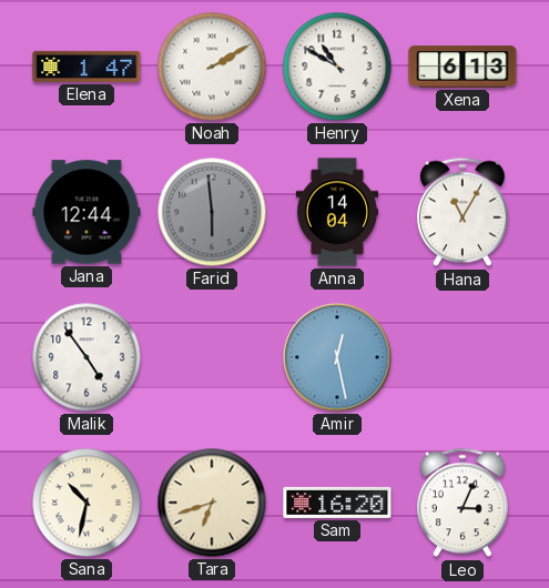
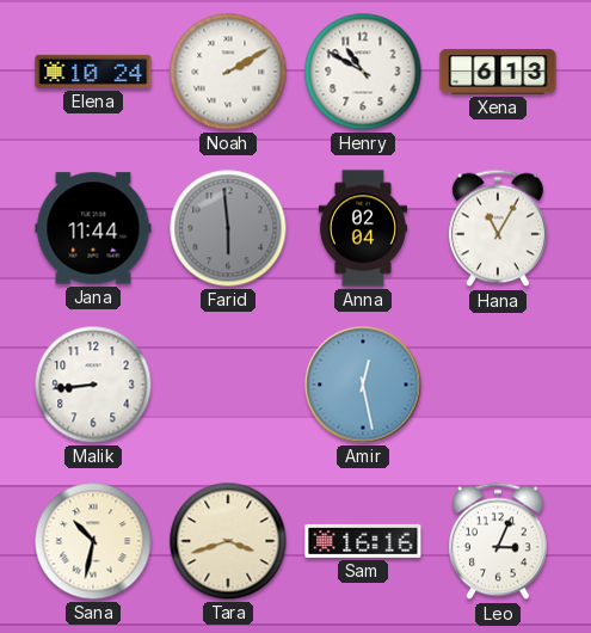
Elena: 1:47 -> 10:24
Jana: 12:44 -> 11:44
Anna: 14:04 -> 02:04
Malik: 4:54 -> 8:44
Tara: 6:42 -> 3:42
Sam: 16:20 -> 16:16
